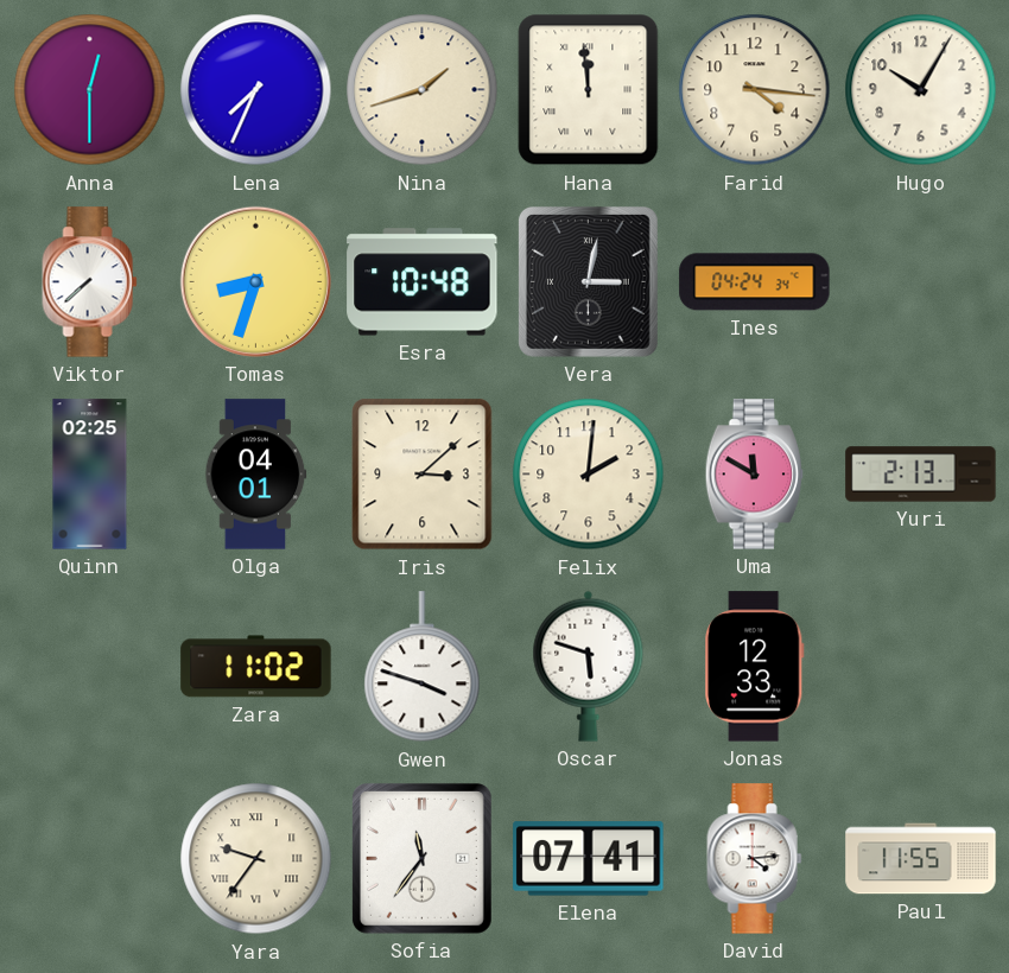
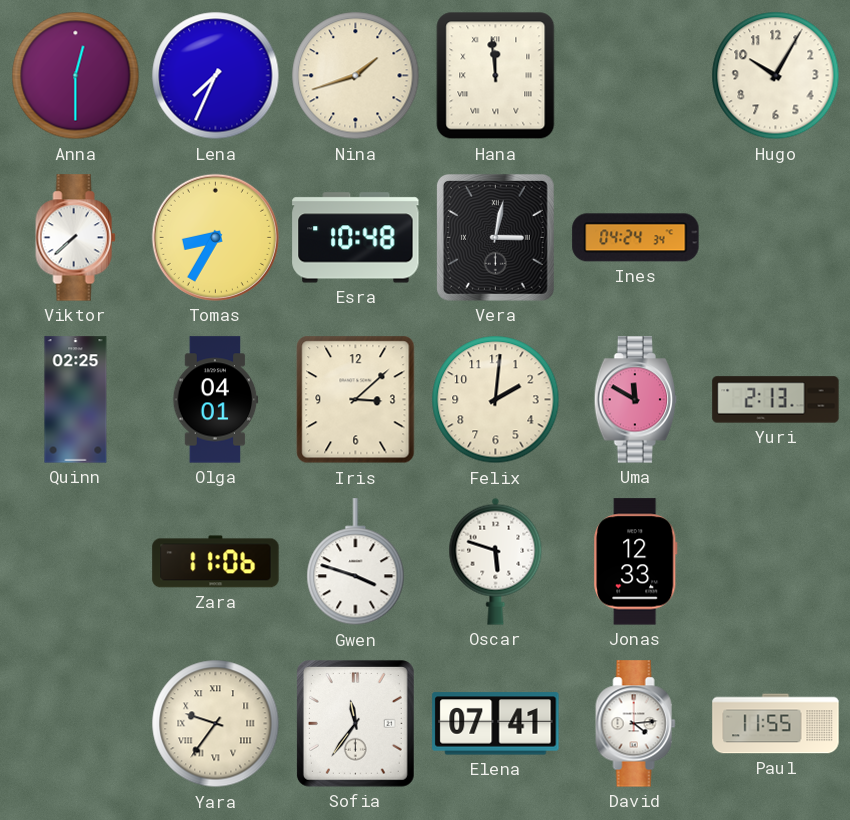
Farid: 4:16 -> none
Tomas: 8:33 -> 8:35
Zara: 11:02 -> 11:06
